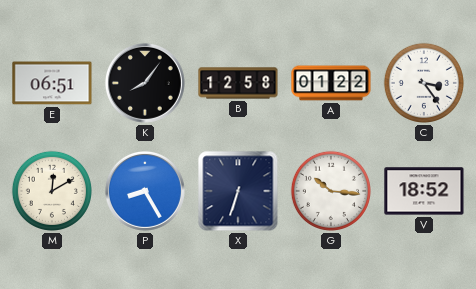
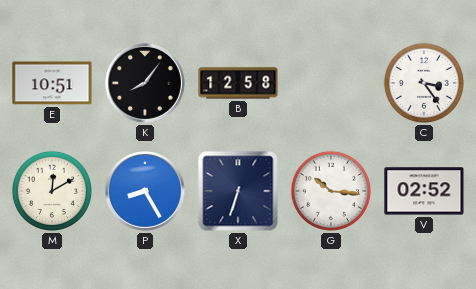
E: 06:51 -> 10:51
A: 01:22 -> none
V: 18:52 -> 02:52
